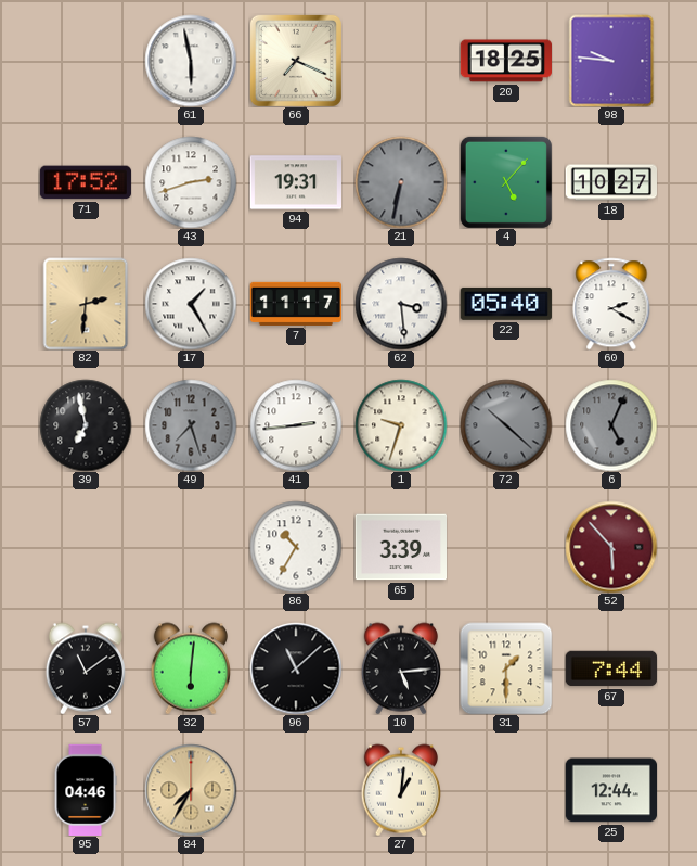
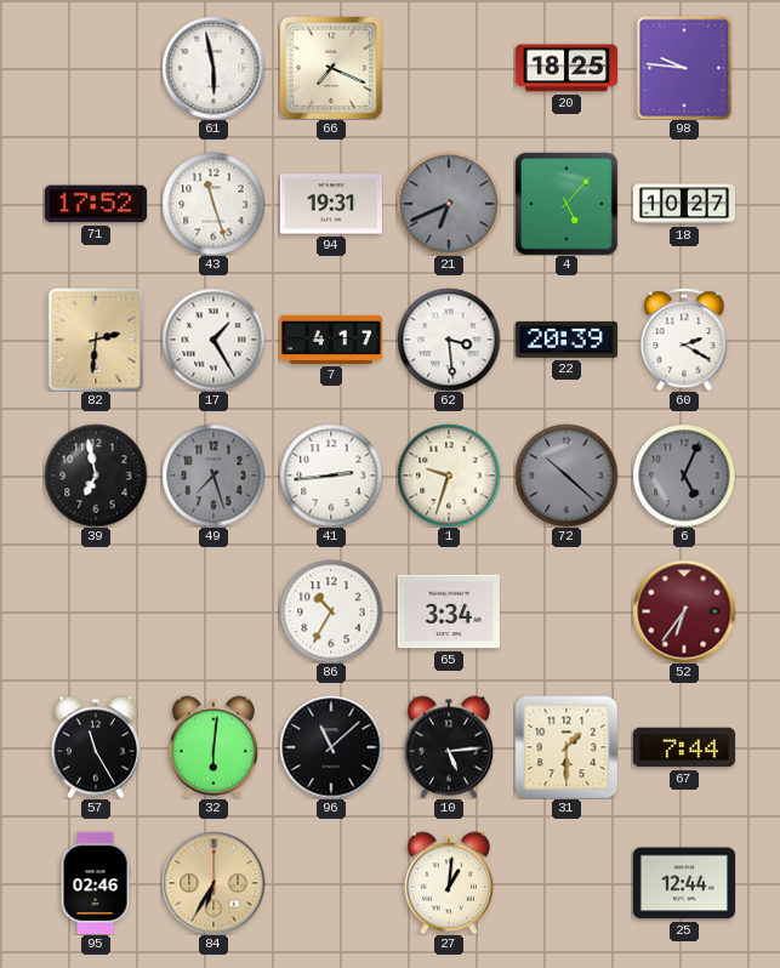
43: 2:42 -> 11:27
21: 6:32 -> 6:41
7: 11:17 -> 4:17
22: 05:40 -> 20:39
65: 3:39 -> 3:34
52: 5:53 -> 6:36
57: 11:09 -> 11:25
95: 04:46 -> 02:46
84: 7:35 -> 6:35
